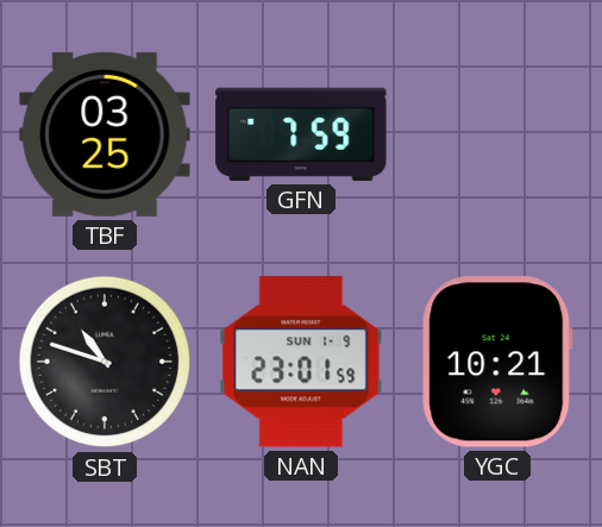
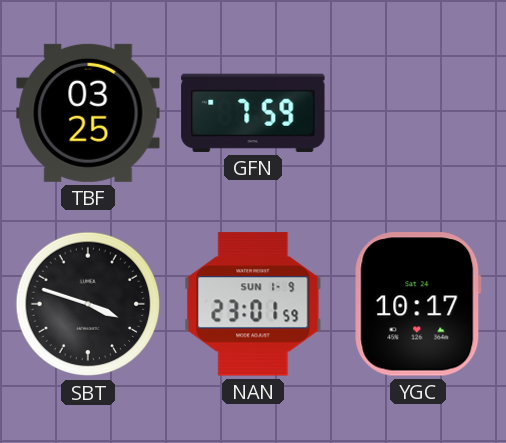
SBT: 10:48 -> 3:48
YGC: 10:21 -> 10:17
